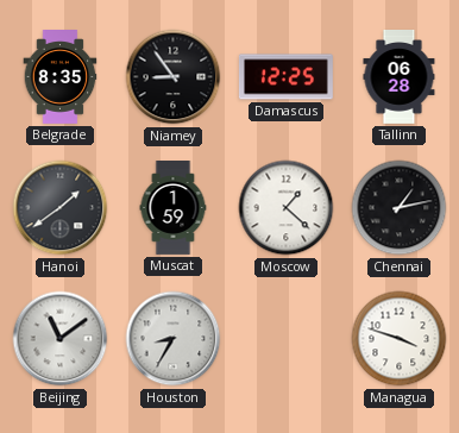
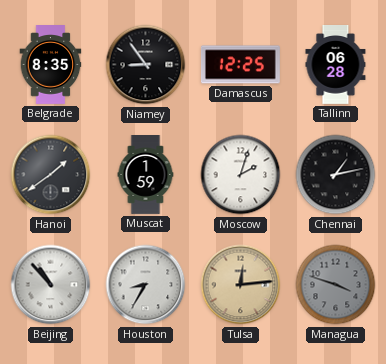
Moscow: 1:22 -> 2:03
Beijing: 11:09 -> 10:53
Tulsa: none -> 12:14
Managua dial: white -> grey
